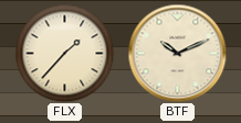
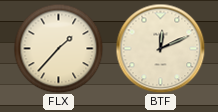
BTF: 10:11 -> 12:11
